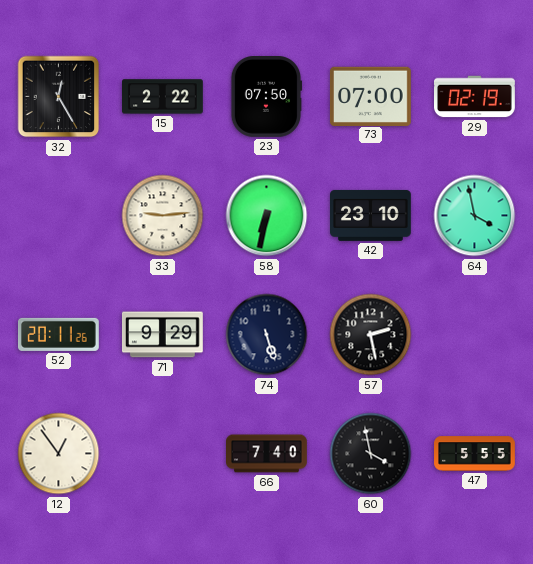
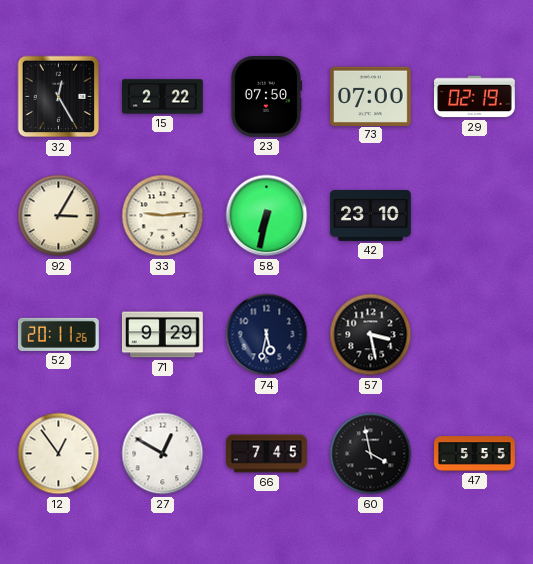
92: none -> 3:05
64: 3:58 -> none
74: 5:27 -> 5:32
57: 2:28 -> 3:28
27: none -> 12:50
66: 7:40 -> 7:45
